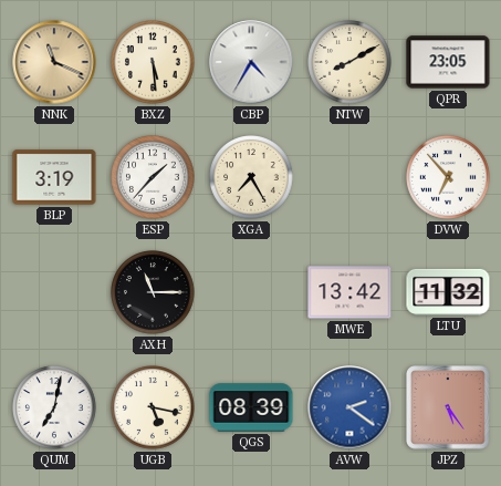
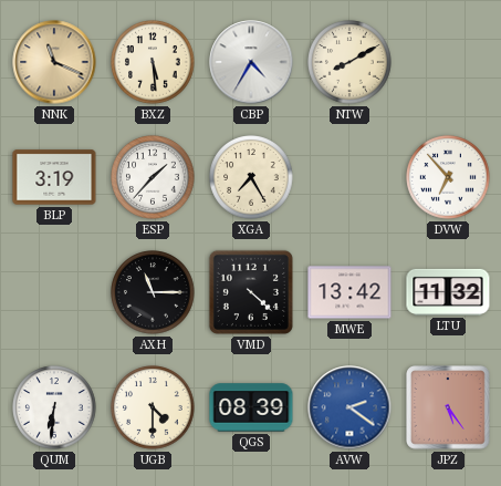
QPR: 23:05 -> none
VMD: none -> 4:22
QUM: 7:02 -> 6:31
UGB: 5:17 -> 4:30
